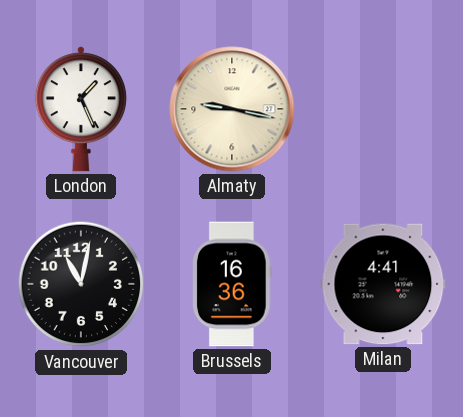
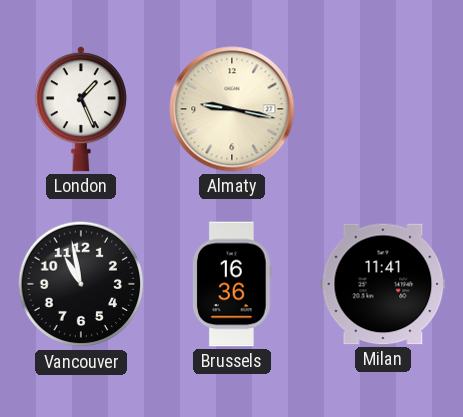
Vancouver: 11:02 -> 10:58
Milan: 4:41 -> 11:41
